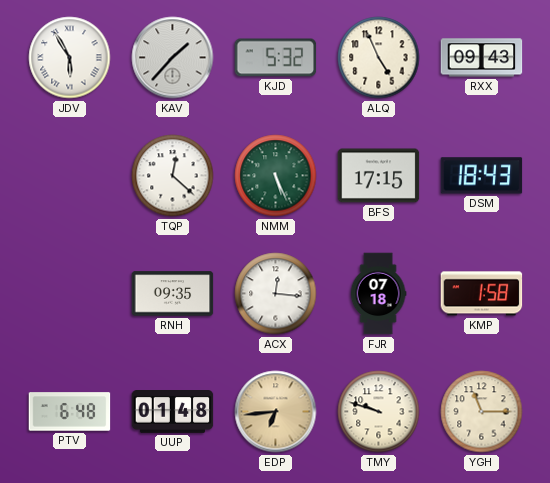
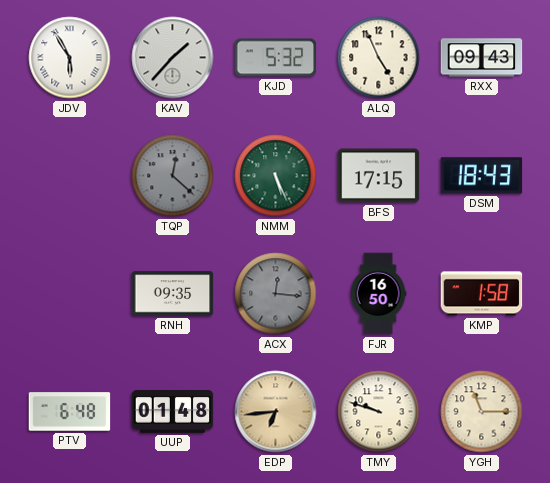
TQP dial: white -> grey
ACX dial: white -> grey
FJR: 07:18 -> 16:50
